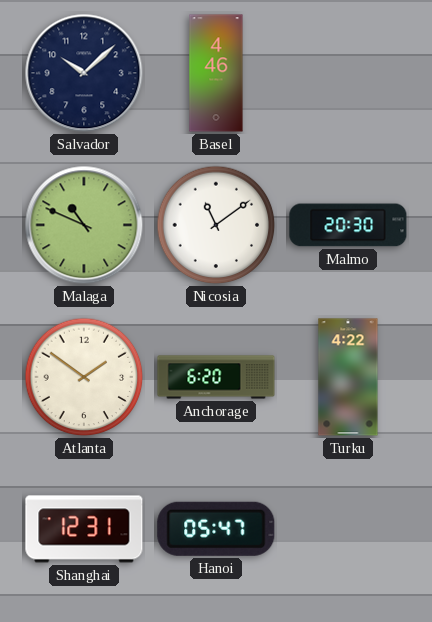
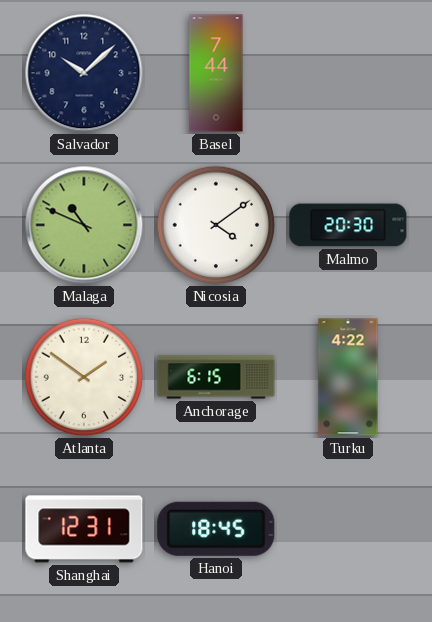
Basel: 4:46 -> 7:44
Nicosia: 11:09 -> 4:09
Anchorage: 6:20 -> 6:15
Hanoi: 05:47 -> 18:45
